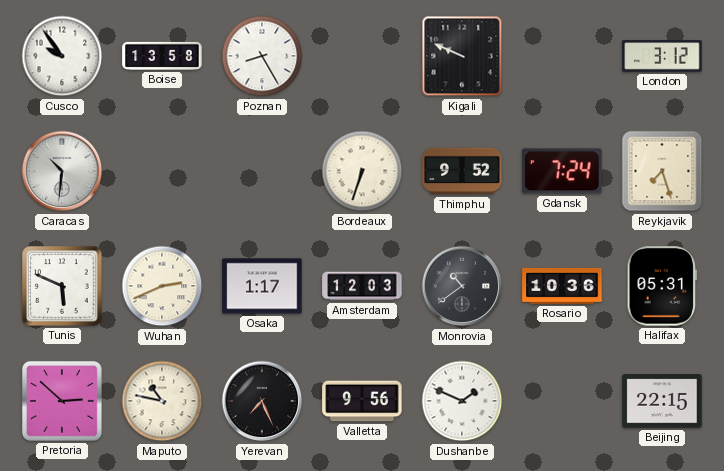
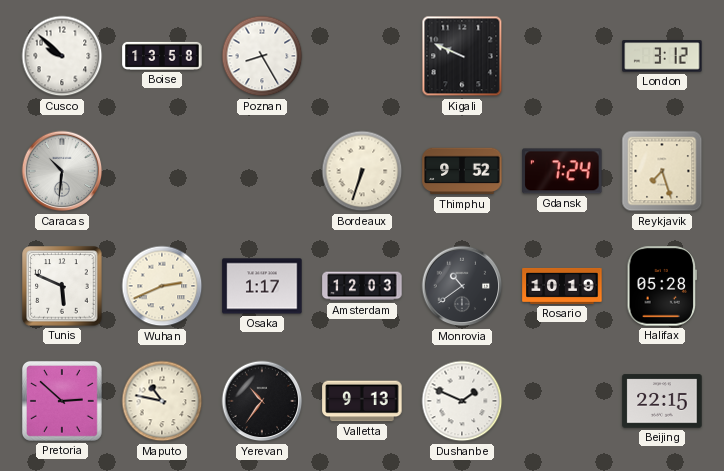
Cusco: 9:54 -> 9:52
Rosario: 10:36 -> 10:19
Halifax: 05:31 -> 05:28
Yerevan: 7:26 -> 10:36
Valletta: 9:56 -> 9:13
